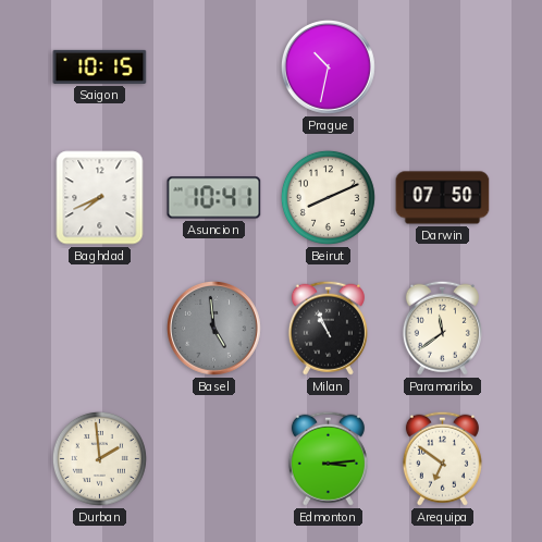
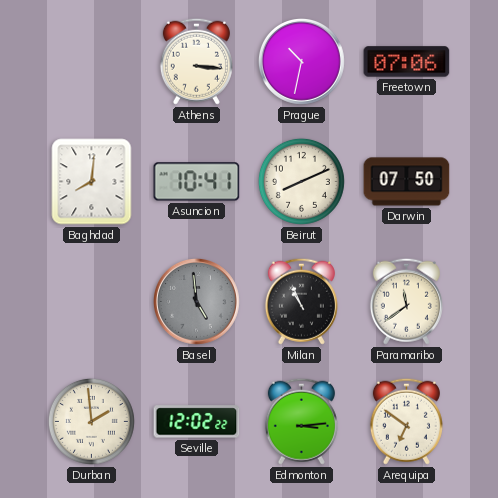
Saigon: 10:15 -> none
Athens: none -> 3:16
Freetown: none -> 07:06
Baghdad: 7:41 -> 8:01
Seville: none -> 12:02
